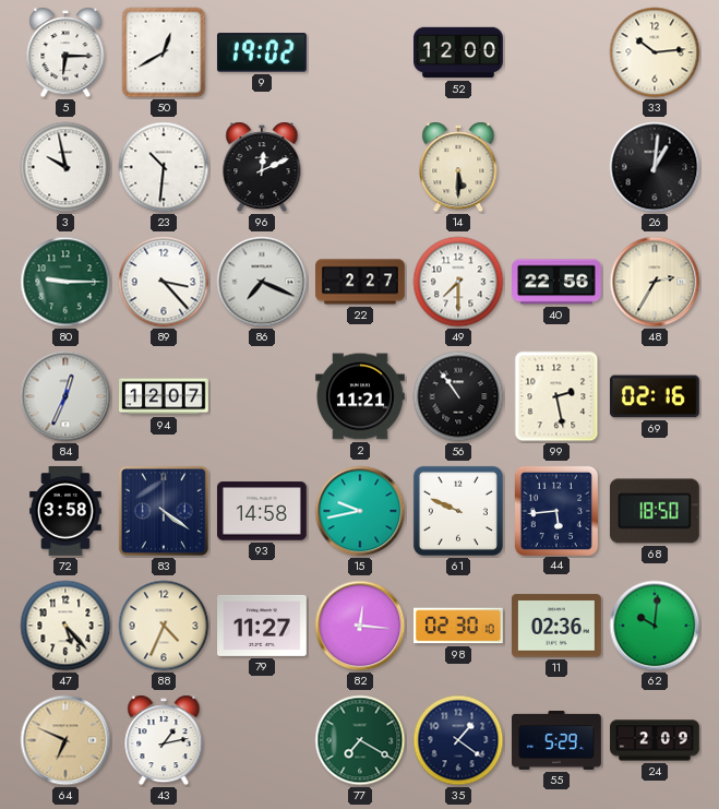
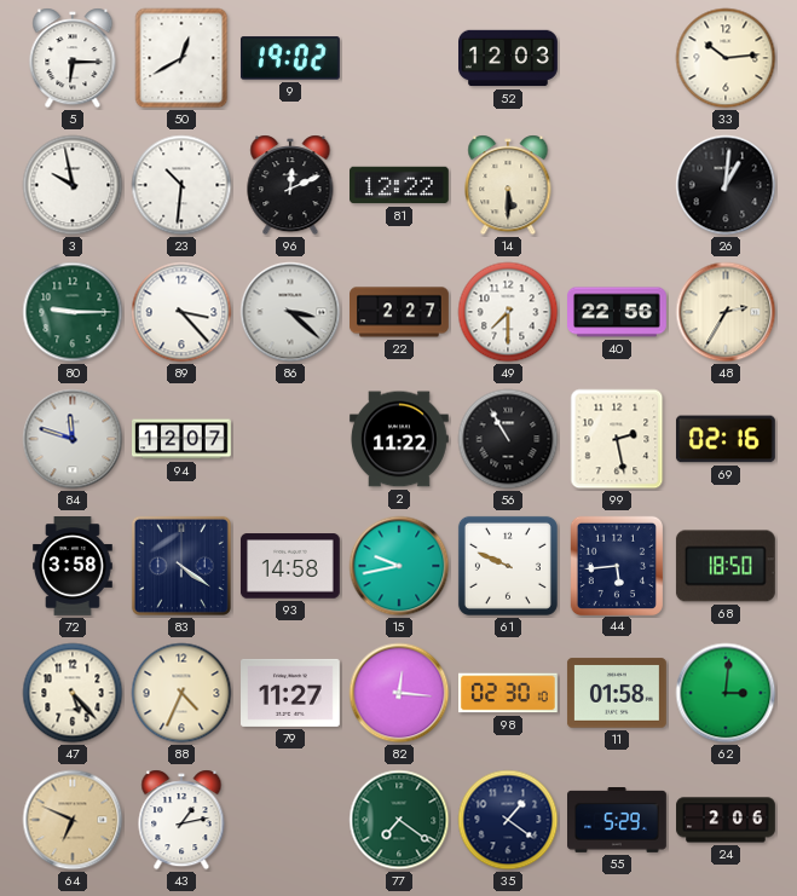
52: 12:00 -> 12:03
81: none -> 12:22
86: 7:19 -> 3:22
84: 12:34 -> 11:48
2: 11:21 -> 11:22
56: 10:54 -> 10:55
11: 02:36 -> 01:58
62: 10:01 -> 3:01
77: 7:20 -> 7:21
24: 2:09 -> 2:06
